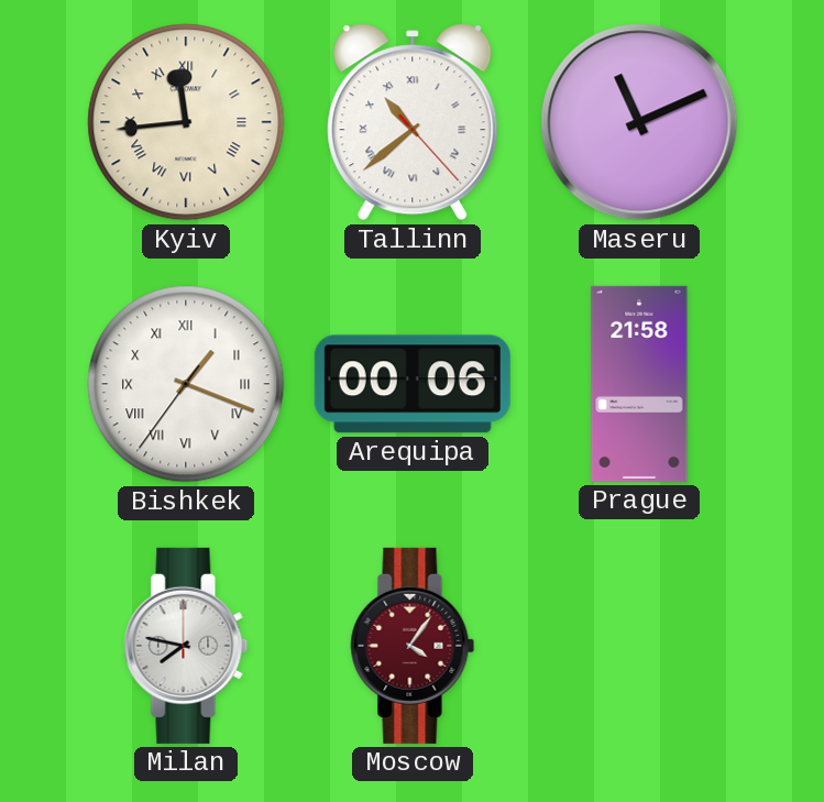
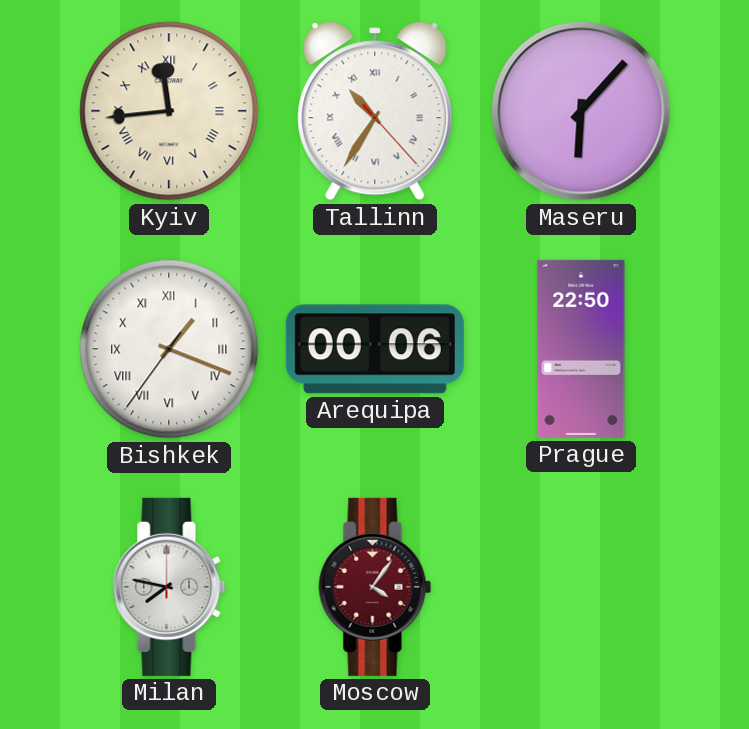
Tallinn: 10:38 -> 10:35
Maseru: 11:11 -> 6:07
Prague: 21:58 -> 22:50
